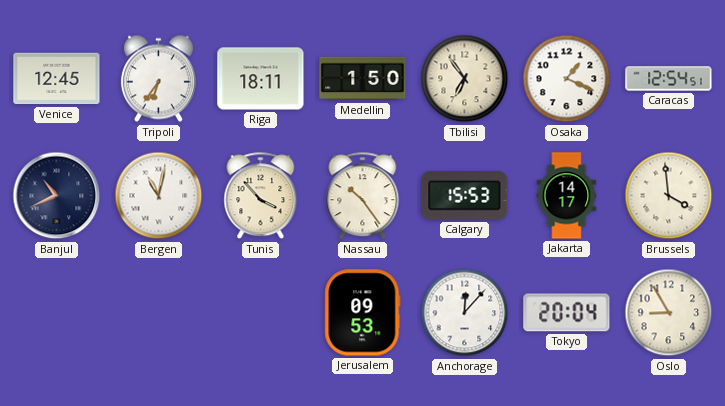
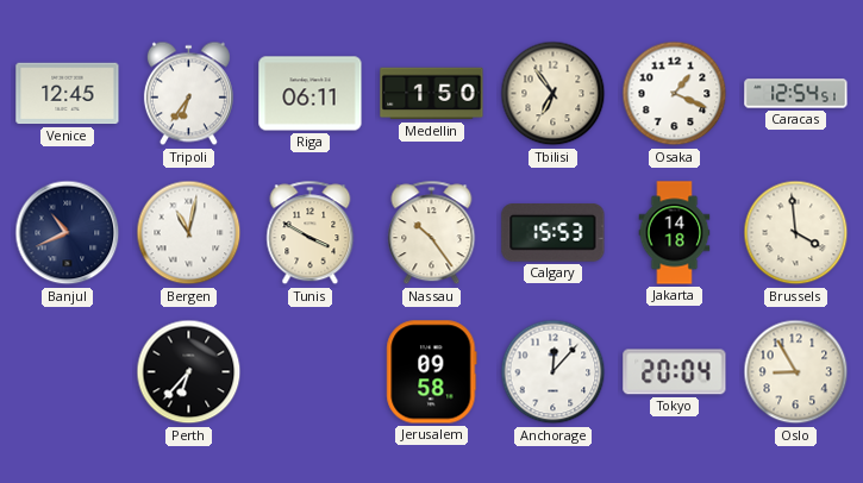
Riga: 18:11 -> 06:11
Tunis: 3:53 -> 3:50
Jakarta: 14:17 -> 14:18
Perth: none -> 6:37
Jerusalem: 09:53 -> 09:58
